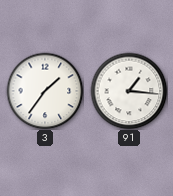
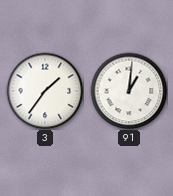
91: 1:16 -> 1:01
